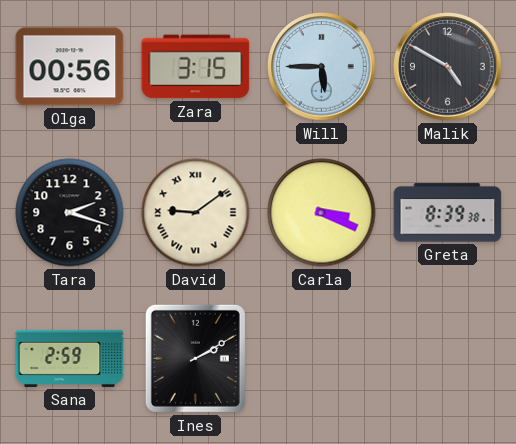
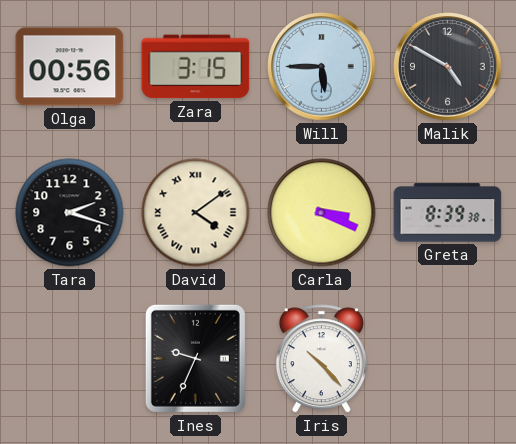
David: 9:09 -> 4:09
Sana: 2:59 -> none
Ines: 2:10 -> 9:34
Iris: none -> 10:23
